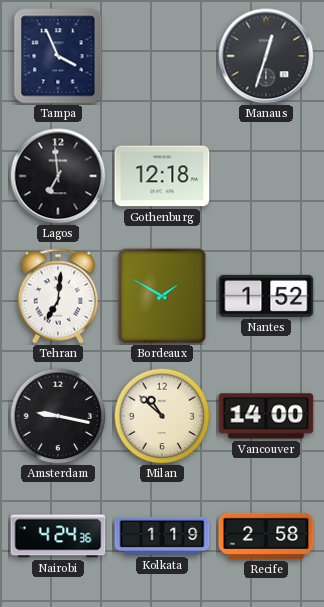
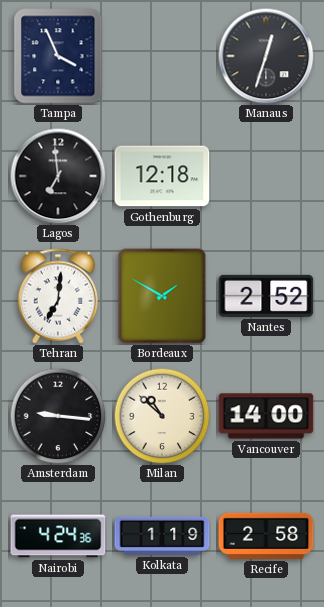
Nantes: 1:52 -> 2:52
Amsterdam: 9:17 -> 9:16
